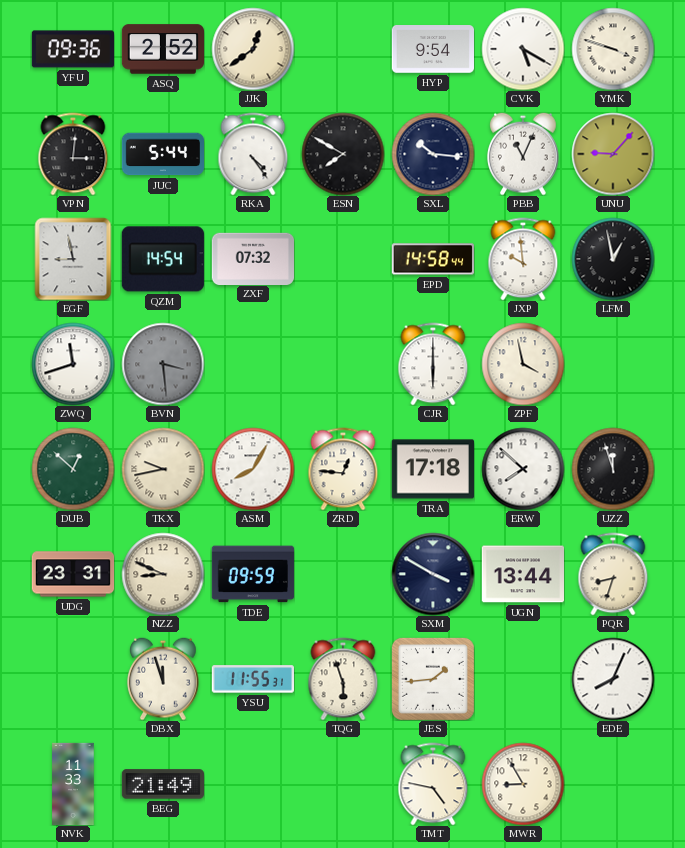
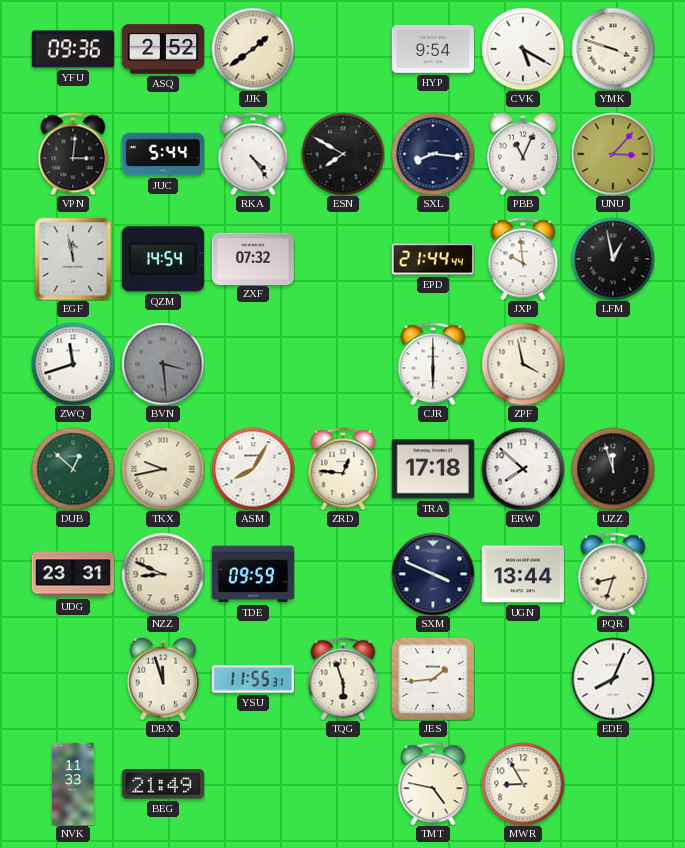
JJK: 12:39 -> 1:39
SXL: 10:16 -> 8:16
UNU: 9:07 -> 3:07
EGF: 8:58 -> 11:58
EPD: 14:58 -> 21:44
SXM: 3:50 -> 3:49
